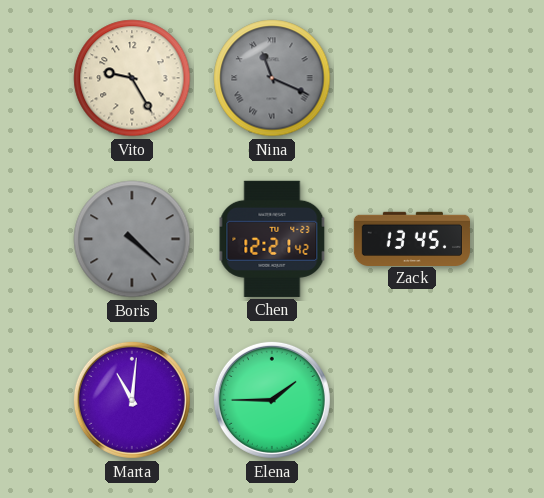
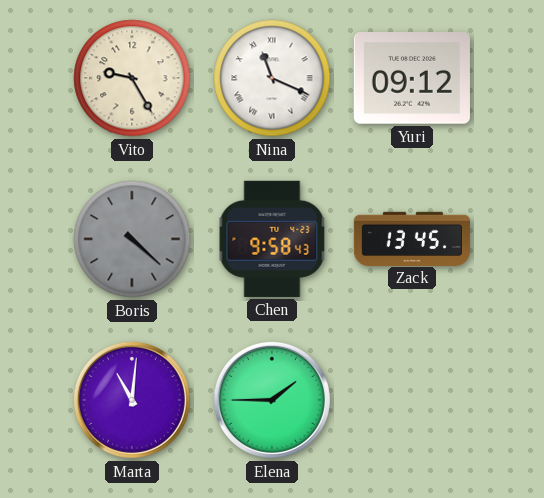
Nina dial: grey -> white
Yuri: none -> 09:12
Chen: 12:21 -> 9:58
